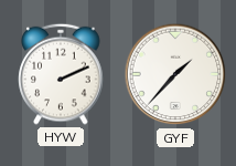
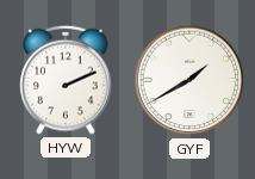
GYF: 1:37 -> 1:40
